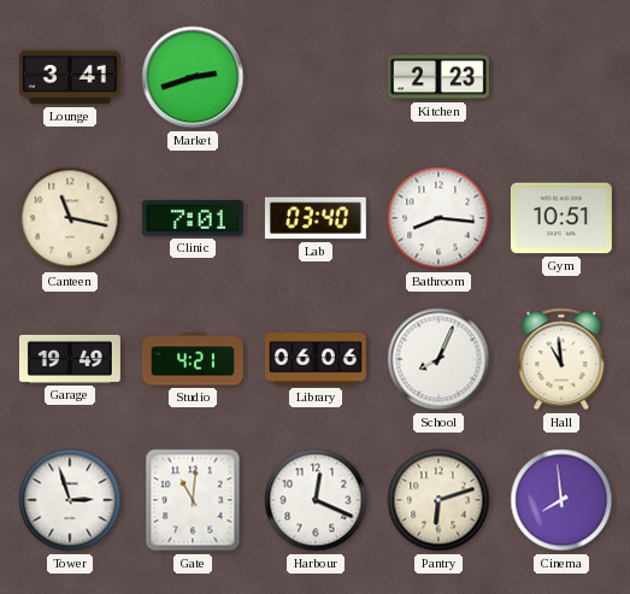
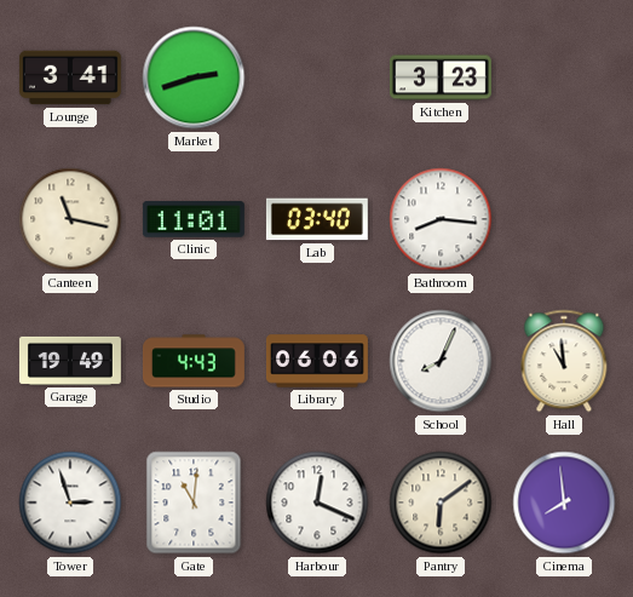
Kitchen: 2:23 -> 3:23
Clinic: 7:01 -> 11:01
Gym: 10:51 -> none
Studio: 4:21 -> 4:43
Pantry: 6:12 -> 6:09
